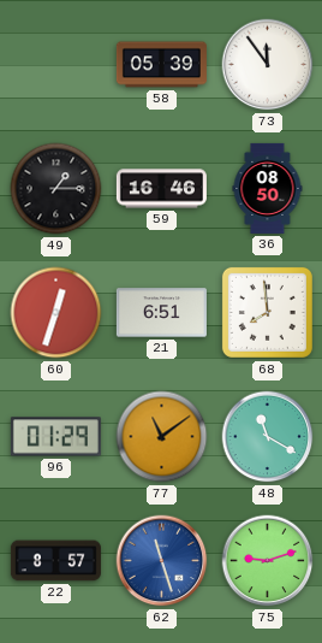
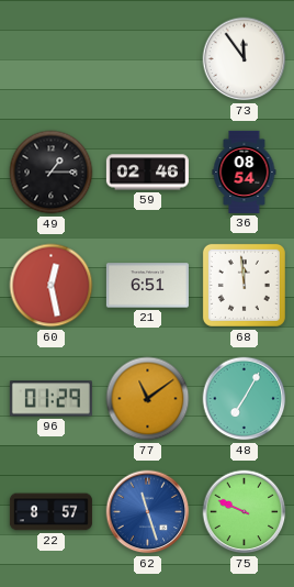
58: 05:39 -> none
59: 16:46 -> 02:46
36: 08:50 -> 08:54
60: 12:33 -> 12:28
68: 7:59 -> 11:59
48: 11:20 -> 7:05
75: 9:12 -> 9:49
